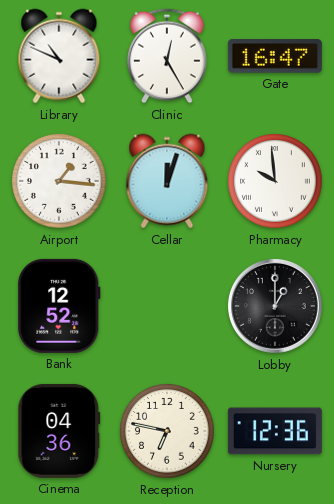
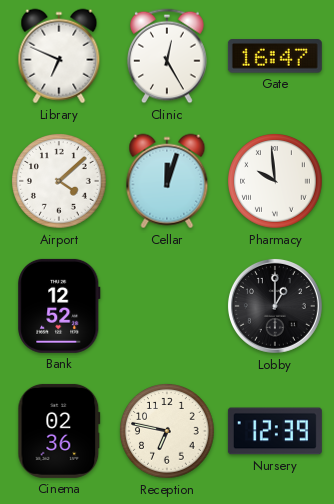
Library: 10:49 -> 6:49
Airport: 1:16 -> 4:08
Cinema: 04:36 -> 02:36
Nursery: 12:36 -> 12:39
